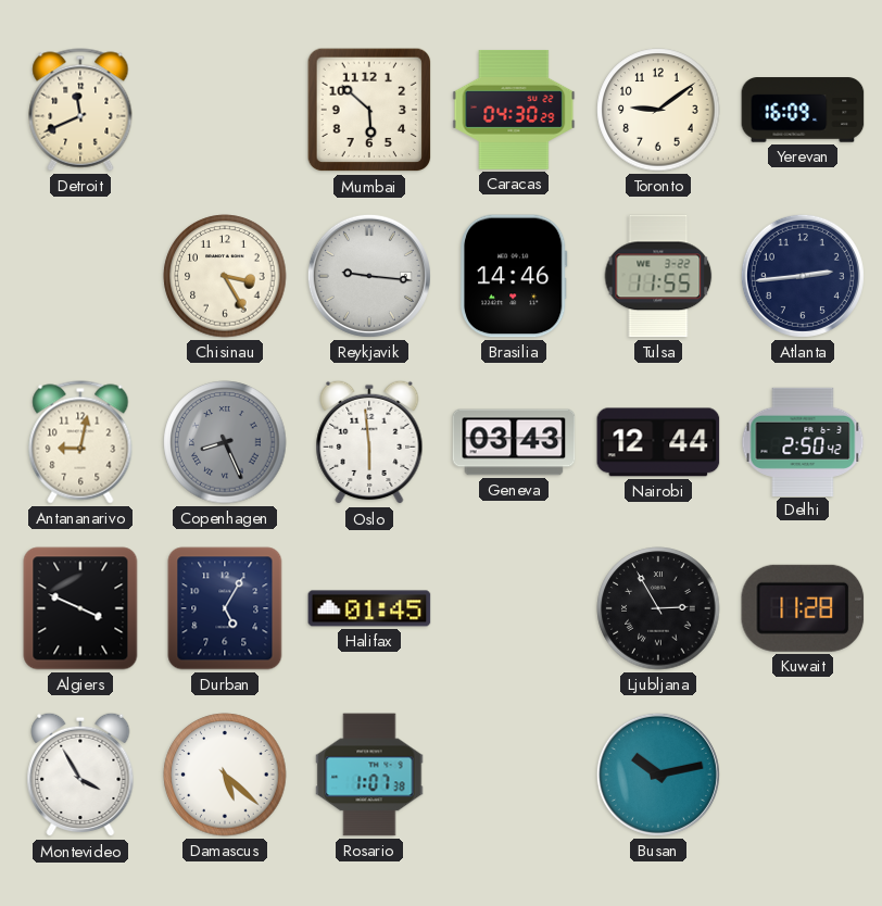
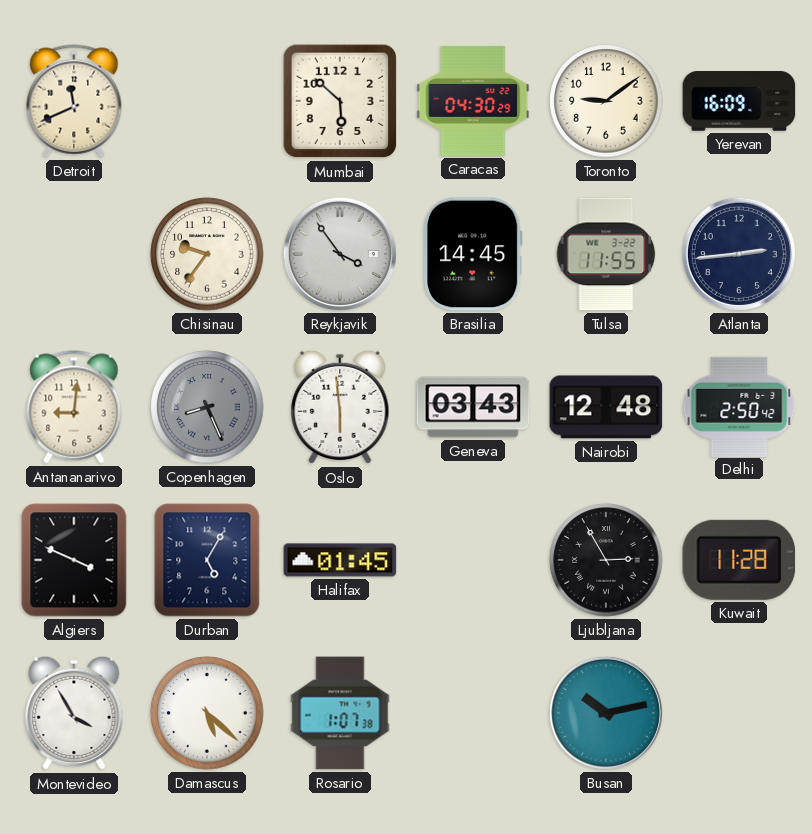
Chisinau: 3:25 -> 9:36
Reykjavik: 9:16 -> 3:54
Brasilia: 14:46 -> 14:45
Antananarivo: 9:02 -> 9:01
Nairobi: 12:44 -> 12:48
